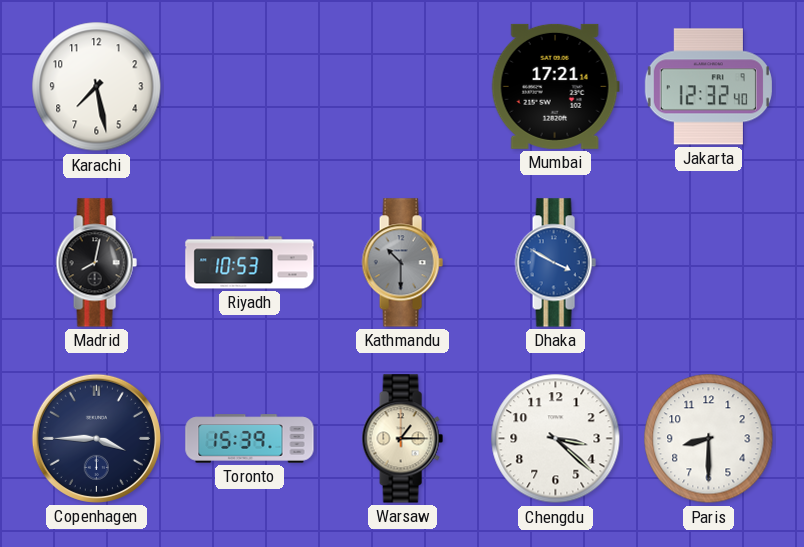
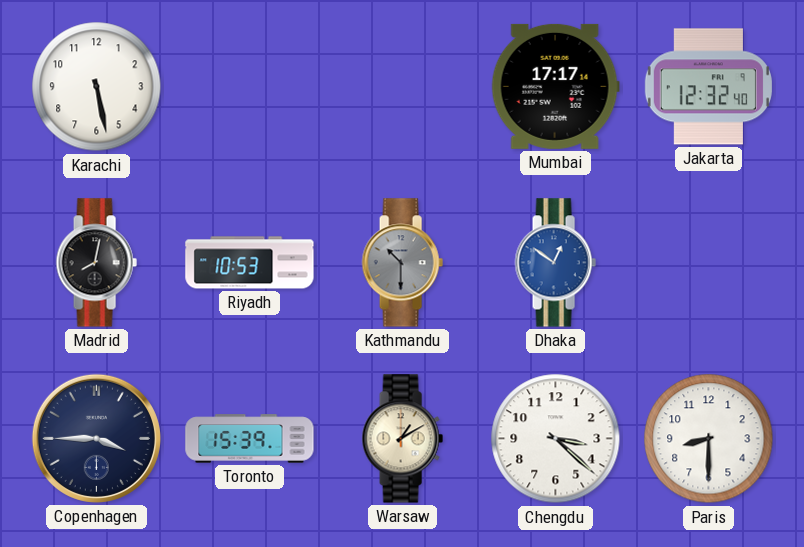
Karachi: 7:28 -> 5:28
Mumbai: 17:21 -> 17:17
Dhaka: 3:50 -> 12:51
Warsaw: 1:15 -> 1:10
